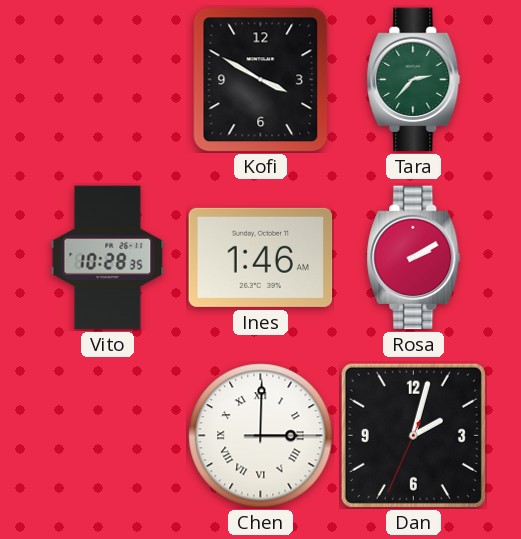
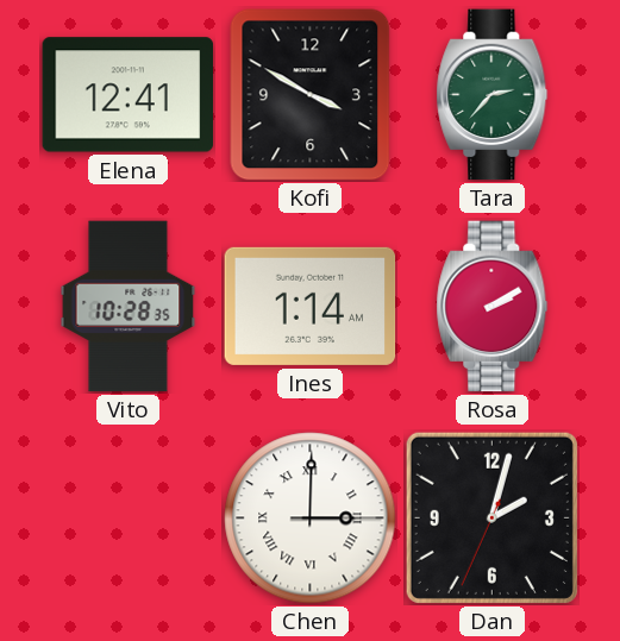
Elena: none -> 12:41
Ines: 1:46 -> 1:14
